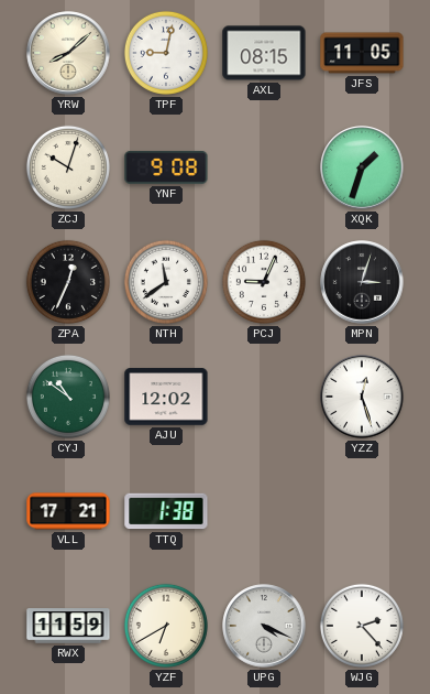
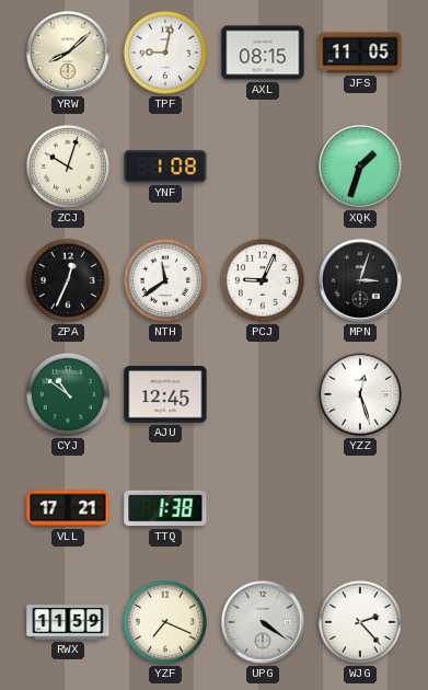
YNF: 9:08 -> 1:08
AJU: 12:02 -> 12:45
YZF: 6:40 -> 7:19
UPG: 4:19 -> 4:21
